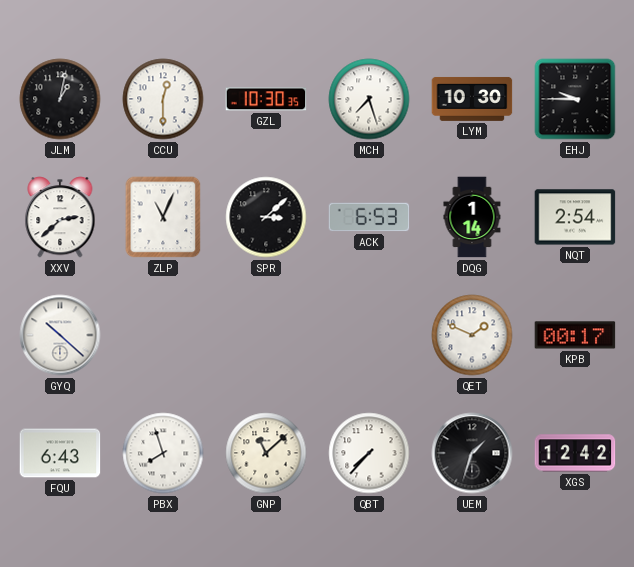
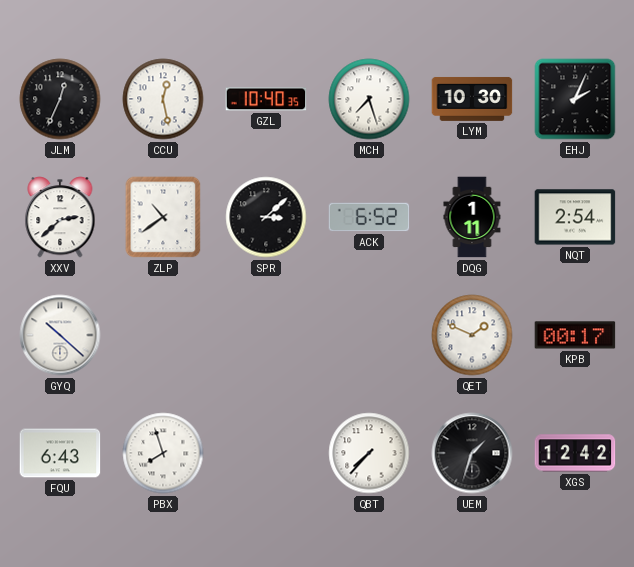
JLM: 1:02 -> 12:34
CCU: 12:30 -> 12:28
GZL: 10:30 -> 10:40
EHJ: 9:45 -> 2:04
ZLP: 11:04 -> 10:39
ACK: 6:53 -> 6:52
DQG: 1:14 -> 1:11
GNP: 11:08 -> none
